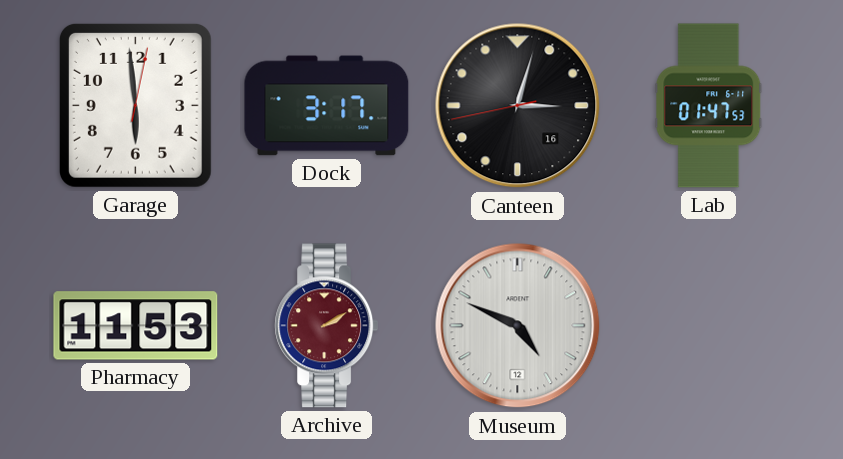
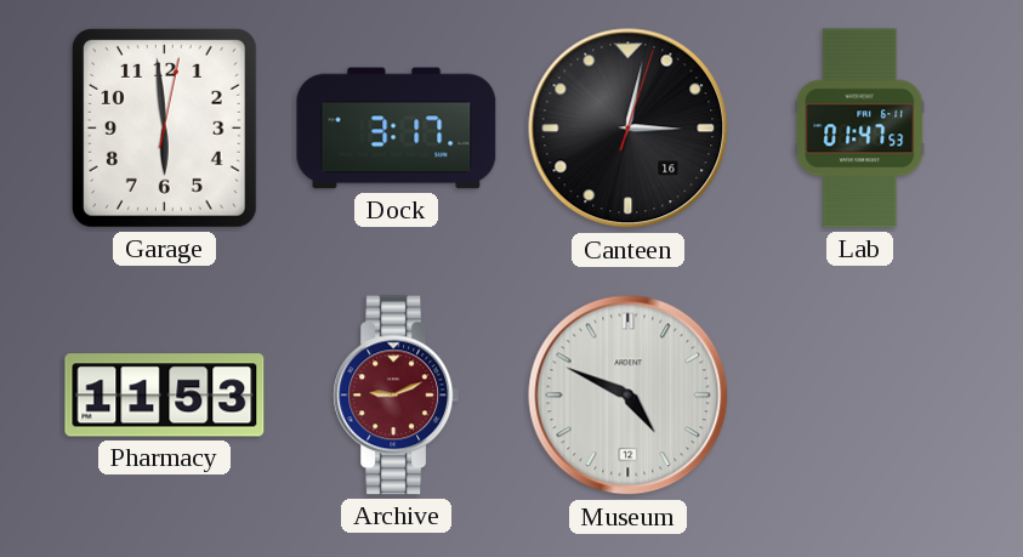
Canteen: 3:02:43 -> 3:02:03
Archive: 2:10 -> 9:11
